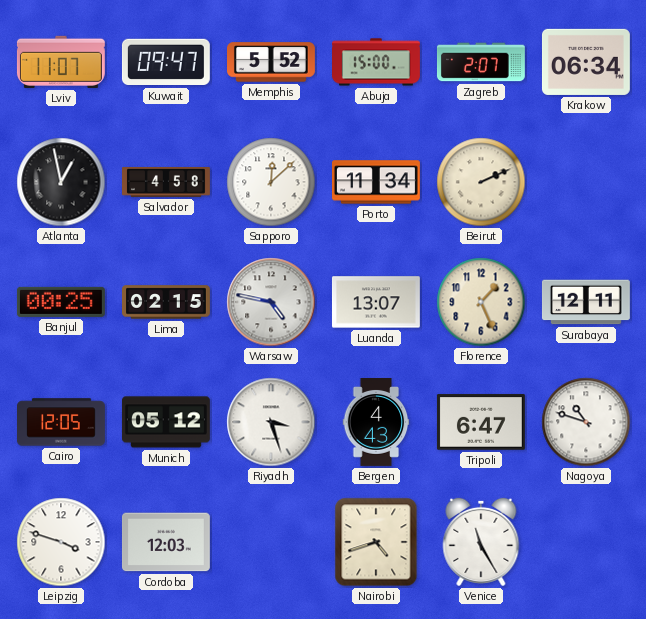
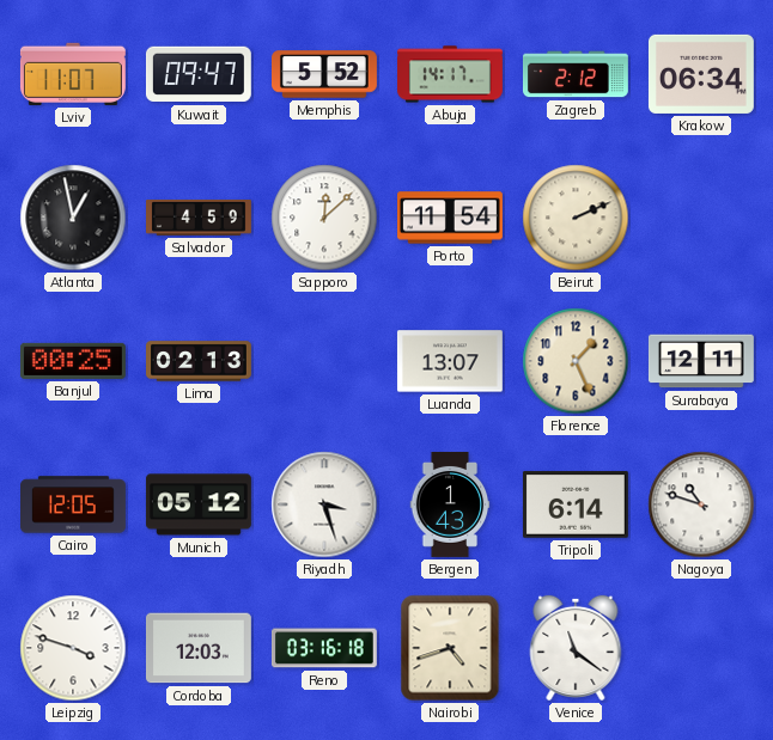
Abuja: 15:00 -> 14:17
Zagreb: 2:07 -> 2:12
Salvador: 4:58 -> 4:59
Porto: 11:34 -> 11:54
Lima: 02:15 -> 02:13
Warsaw: 4:47 -> none
Bergen: 4:43 -> 1:43
Tripoli: 6:47 -> 6:14
Reno: none -> 03:16
Venice: 11:25 -> 11:21
